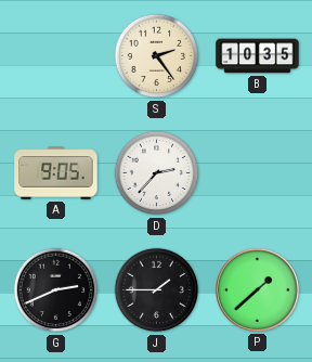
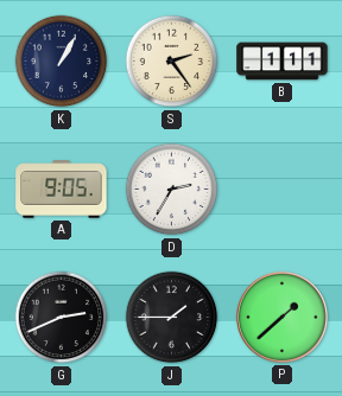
K: none -> 1:05
B: 10:35 -> 1:11
D: 2:37 -> 2:35
